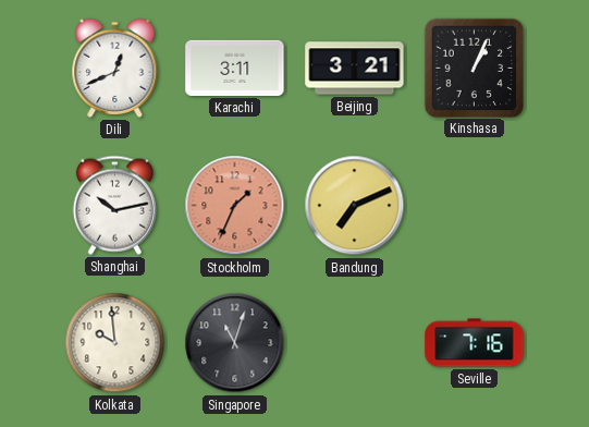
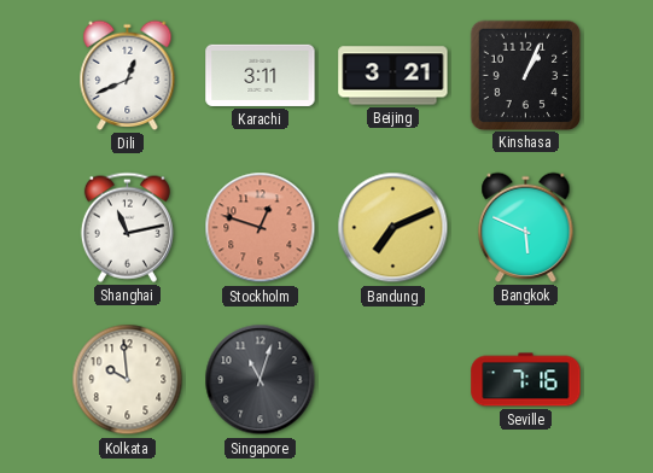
Shanghai: 10:13 -> 11:13
Stockholm: 1:34 -> 12:48
Bangkok: none -> 5:49
